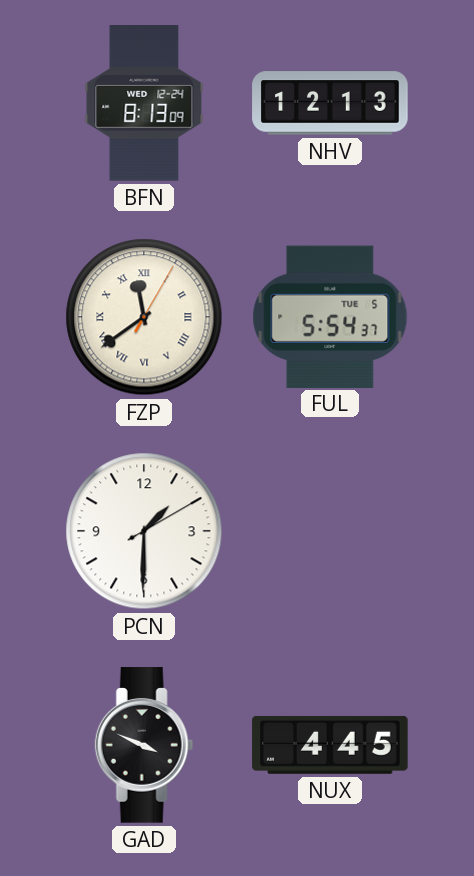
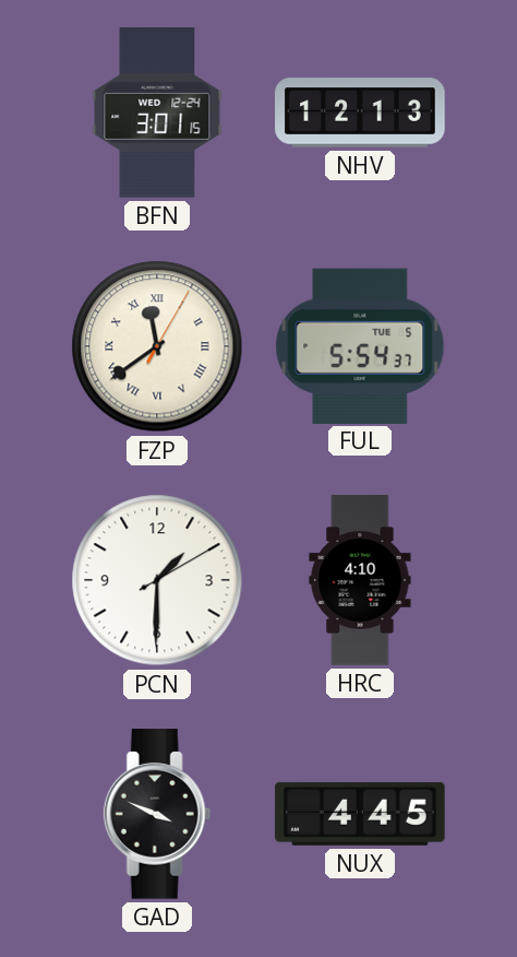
BFN: 8:13 -> 3:01
HRC: none -> 4:10
